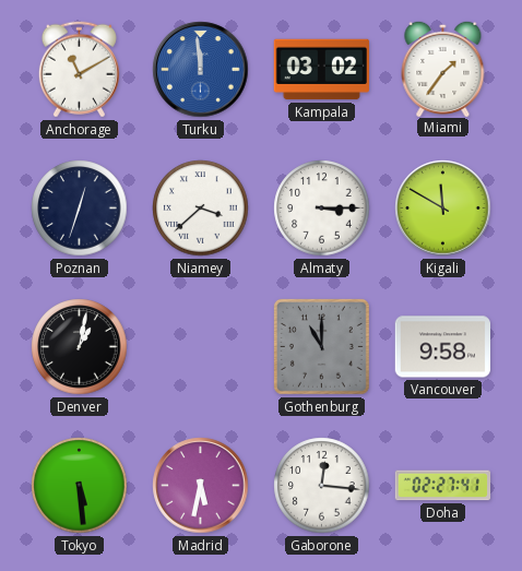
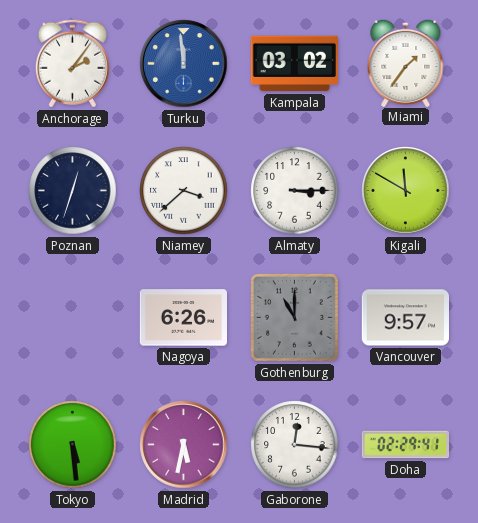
Anchorage: 11:10 -> 2:06
Denver: 1:02 -> none
Nagoya: none -> 6:26
Vancouver: 9:58 -> 9:57
Doha: 02:27 -> 02:29
